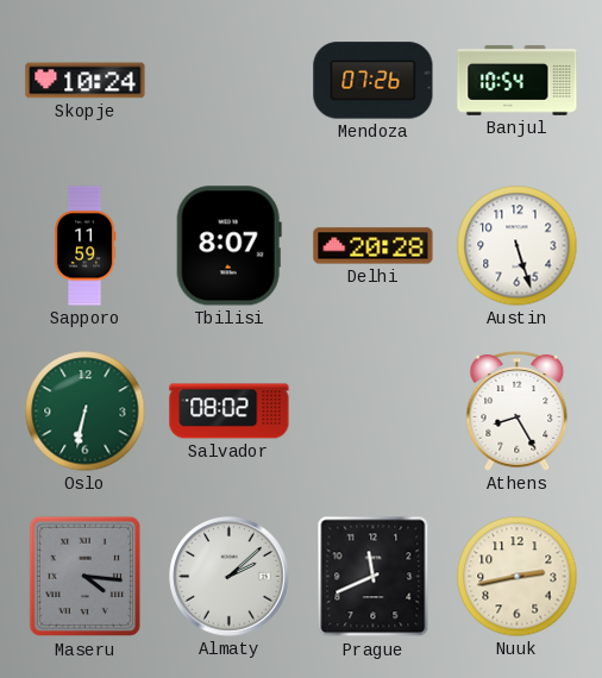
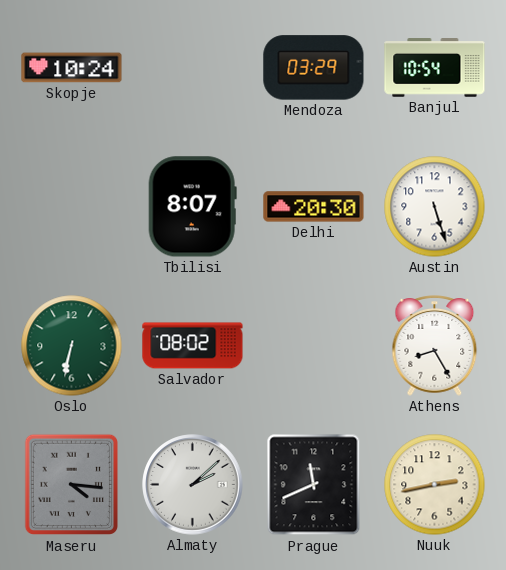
Mendoza: 07:26 -> 03:29
Sapporo: 11:59 -> none
Delhi: 20:28 -> 20:30
